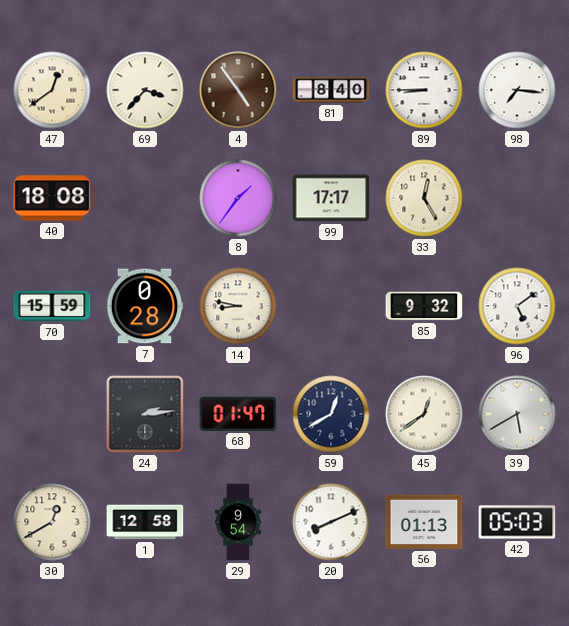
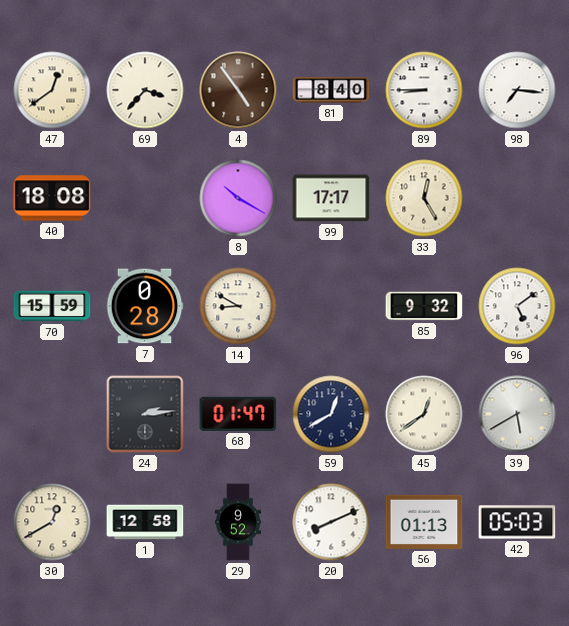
8: 1:36 -> 10:20
14: 8:47 -> 8:50
29: 9:54 -> 9:52
